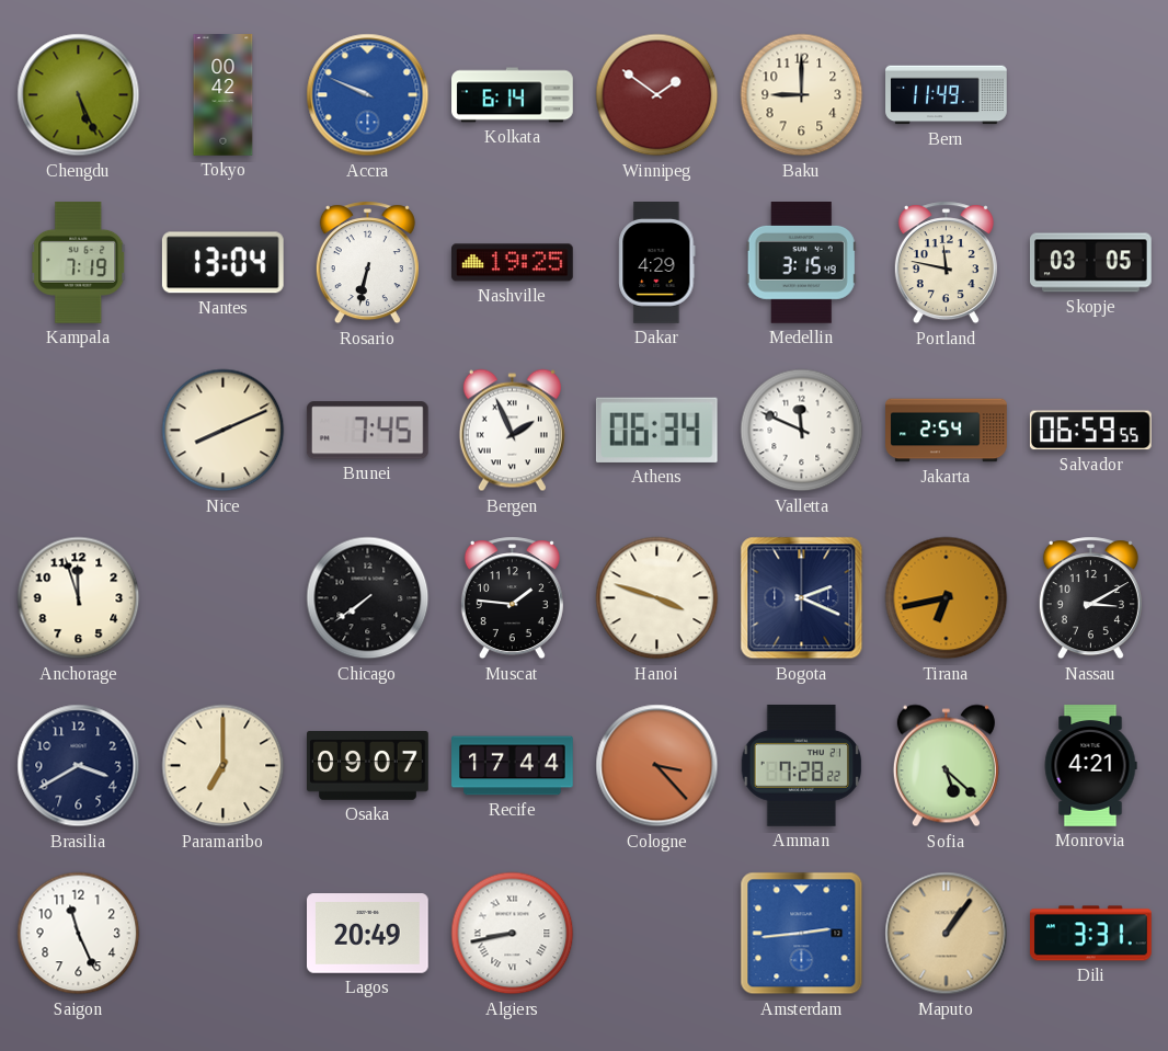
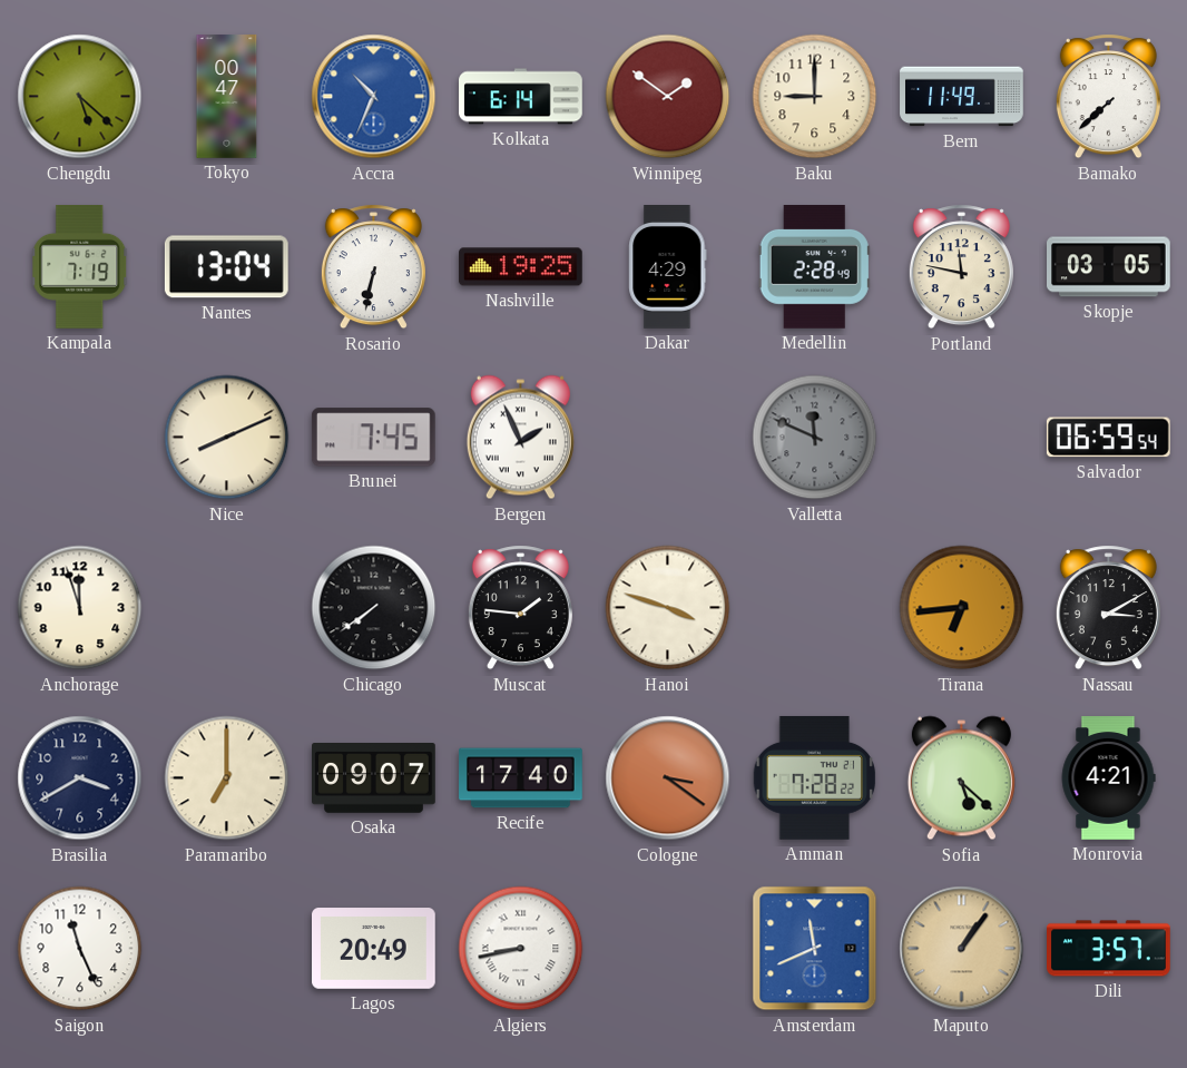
Chengdu: 5:26 -> 5:22
Tokyo: 00:42 -> 00:47
Accra: 9:49 -> 10:34
Bamako: none -> 7:38
Medellin: 3:15 -> 2:28
Athens: 06:34 -> none
Valletta dial: white -> grey
Jakarta: 2:54 -> none
Salvador: 06:59:55 -> 06:59:54
Bogota: 2:19 -> none
Tirana: 6:43 -> 6:44
Recife: 17:44 -> 17:40
Cologne: 3:23 -> 3:21
Amsterdam: 2:44 -> 11:41
Dili: 3:31 -> 3:57
